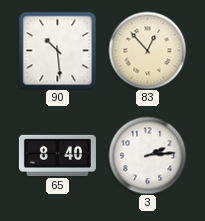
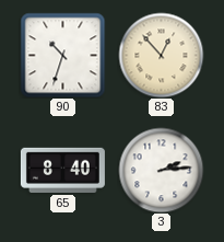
90: 10:29 -> 10:33
